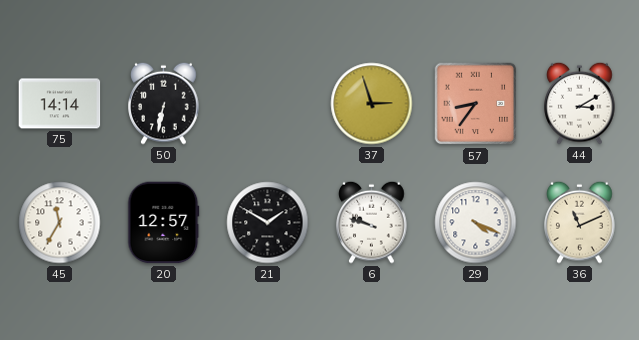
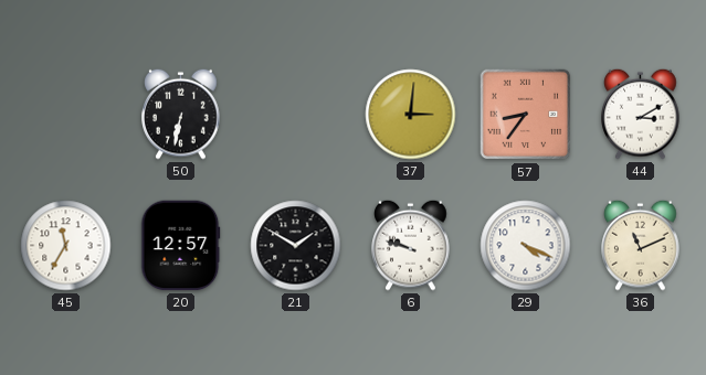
75: 14:14 -> none
37: 2:57 -> 3:01
